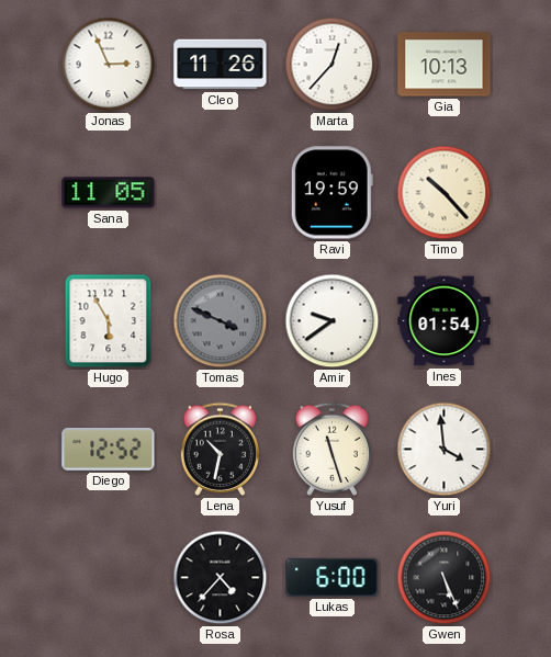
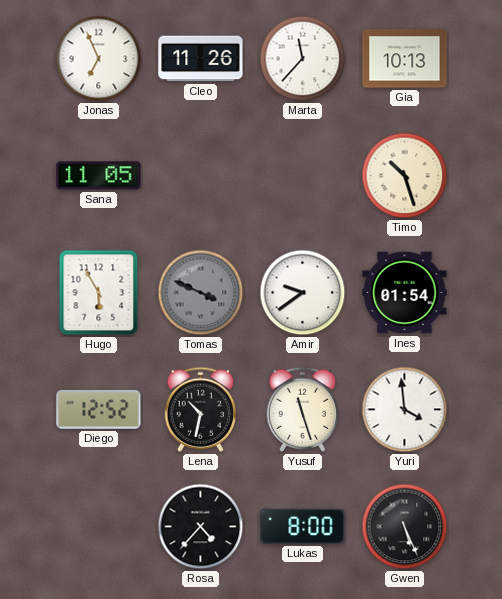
Jonas: 2:56 -> 6:56
Marta: 12:37 -> 11:37
Ravi: 19:59 -> none
Timo: 10:23 -> 10:27
Lukas: 6:00 -> 8:00
